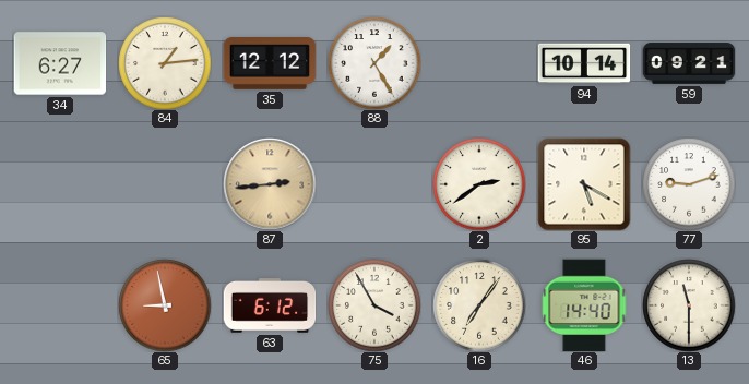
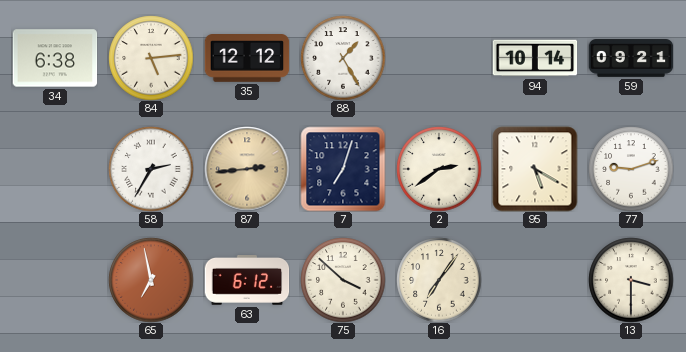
34: 6:27 -> 6:38
84: 1:14 -> 5:14
58: none -> 2:35
7: none -> 7:03
65: 8:58 -> 6:58
75: 3:55 -> 3:52
46: 14:40 -> none
13: 11:30 -> 3:30
